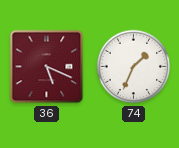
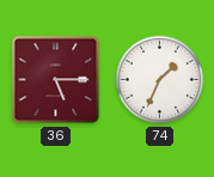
36: 5:19 -> 5:15
